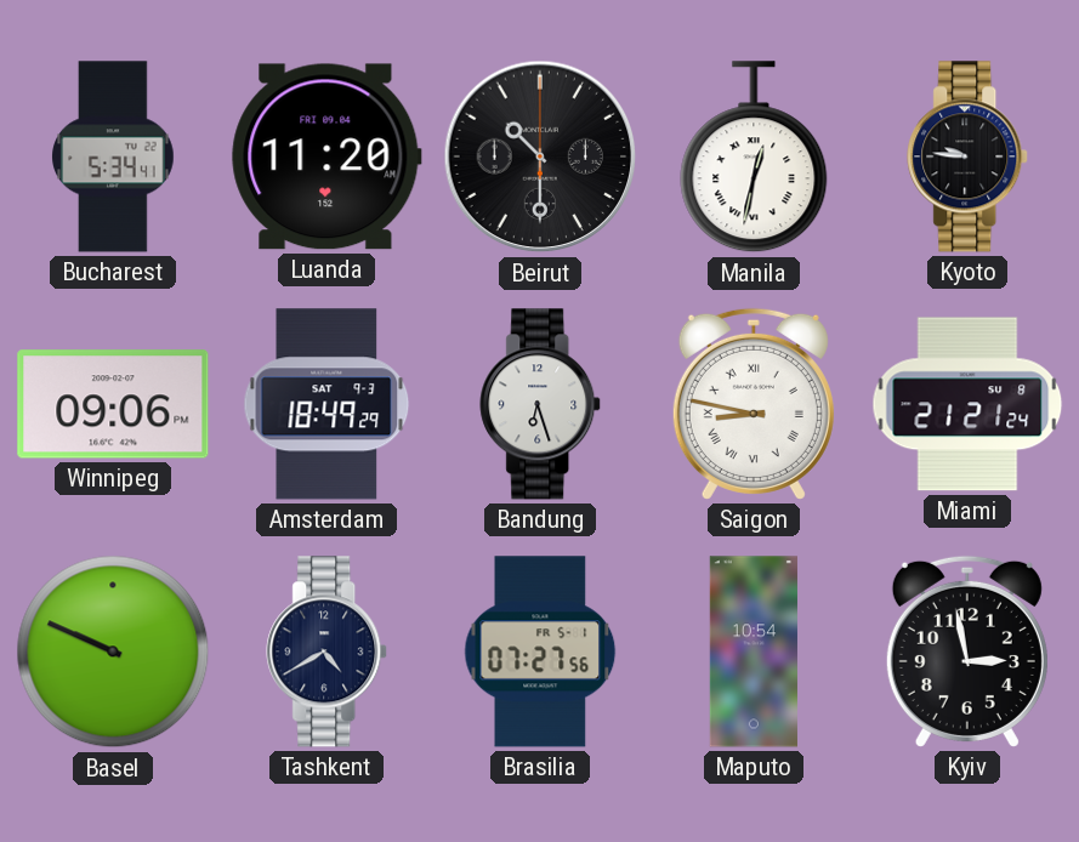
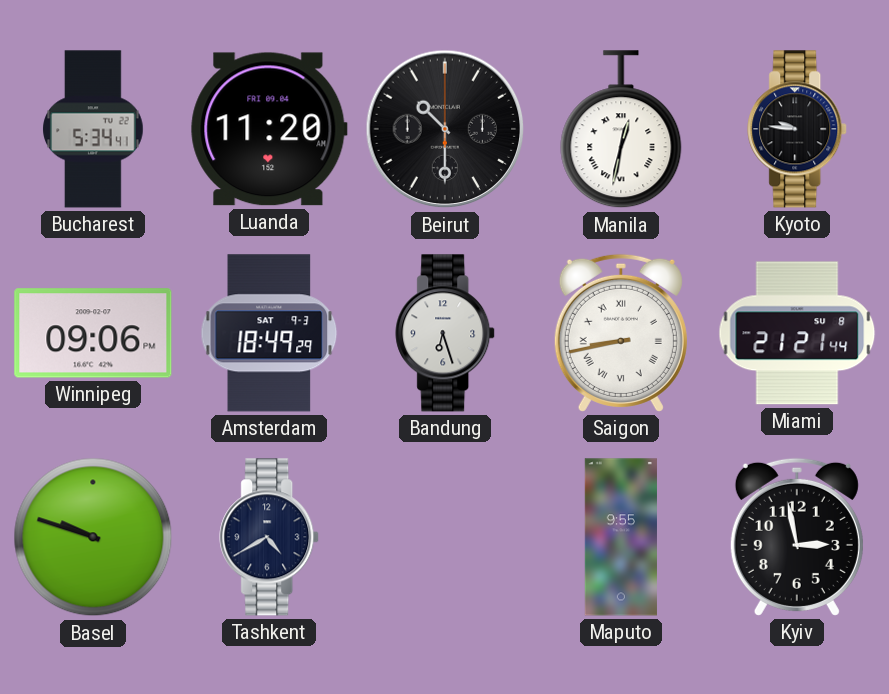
Saigon: 8:47 -> 8:43
Miami: 21:21:24 -> 21:21:44
Basel: 9:49 -> 9:48
Brasilia: 07:27 -> none
Maputo: 10:54 -> 9:55
